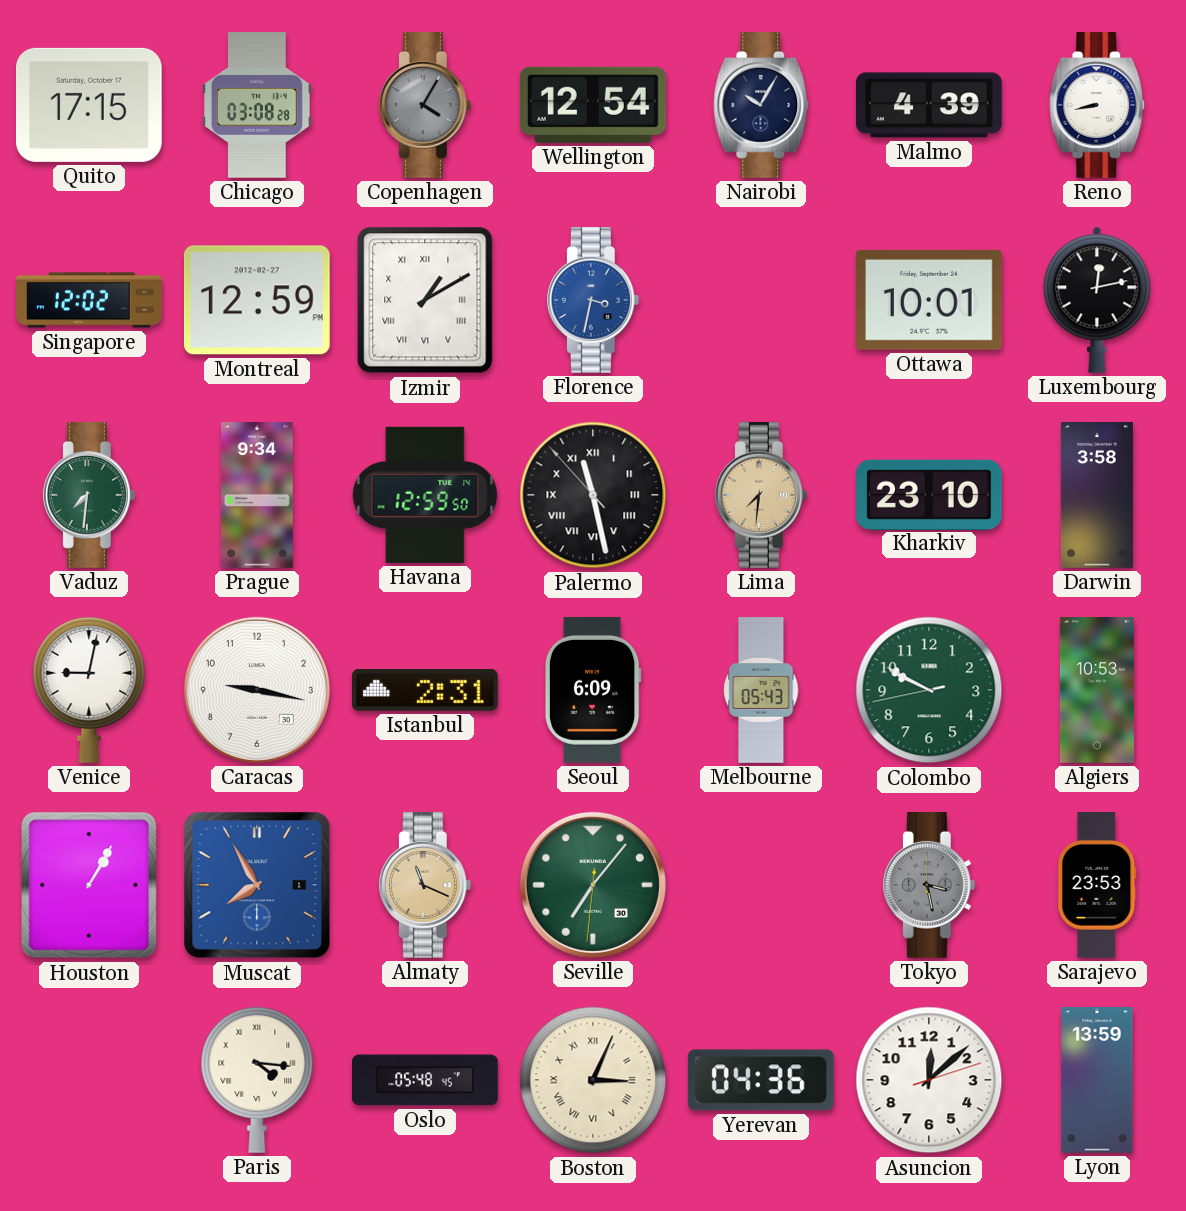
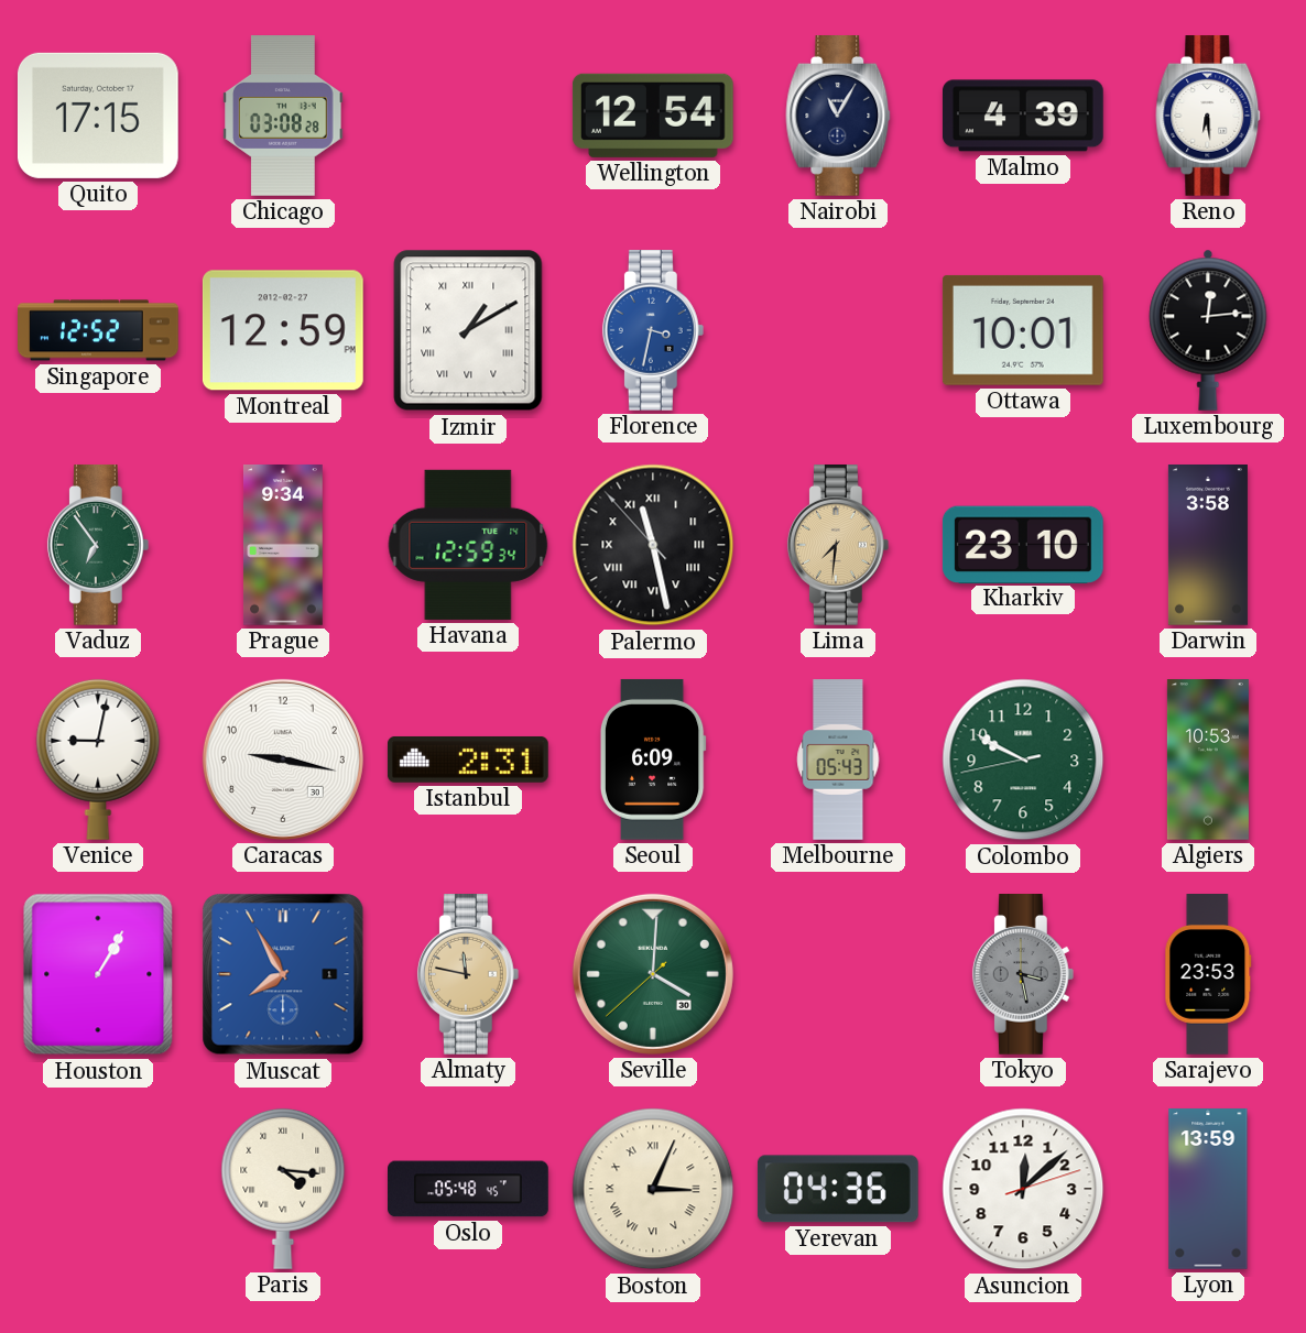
Copenhagen: 4:05 -> none
Nairobi: 10:05 -> 11:05
Reno: 8:43 -> 6:29
Singapore: 12:02 -> 12:52
Luxembourg: 12:13 -> 12:14
Vaduz: 7:31 -> 6:54
Havana: 12:59:50 -> 12:59:34
Almaty: 11:19 -> 11:47
Seville: 7:06 -> 4:00
